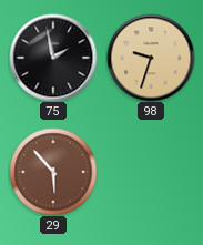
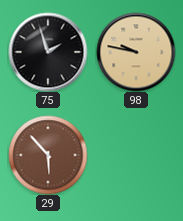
75: 1:58 -> 1:57
98: 9:33 -> 9:47
